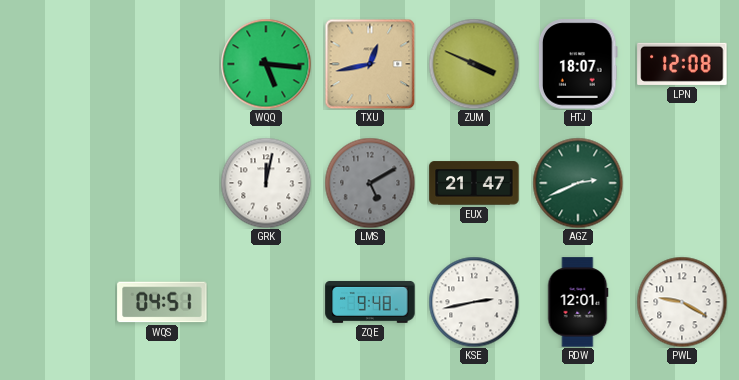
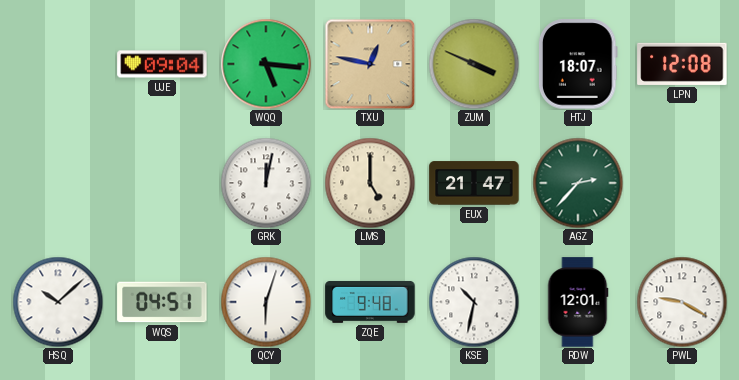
UJE: none -> 09:04
TXU: 12:43 -> 12:47
LMS: 5:10 -> 5:00
LMS dial: grey -> cream
AGZ: 2:41 -> 2:37
HSQ: none -> 10:08
QCY: none -> 6:03
KSE: 2:43 -> 10:32
